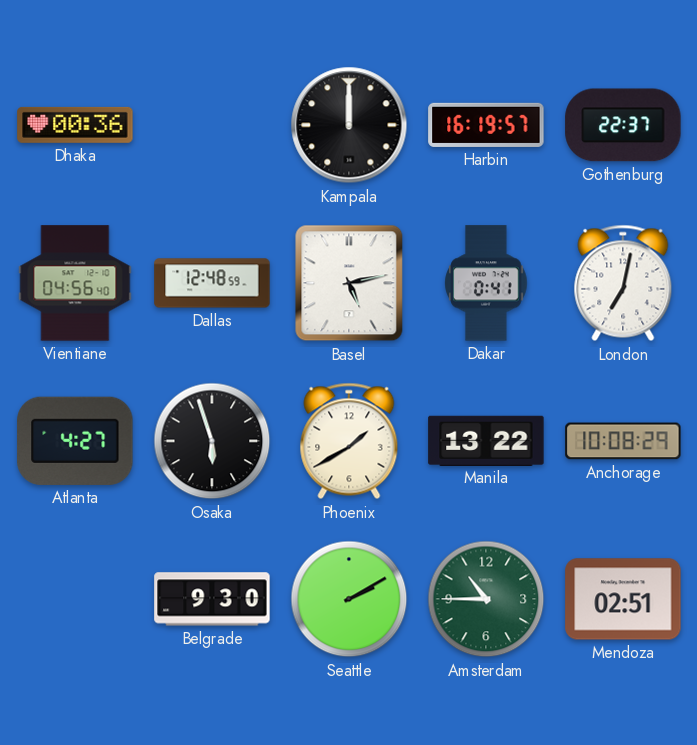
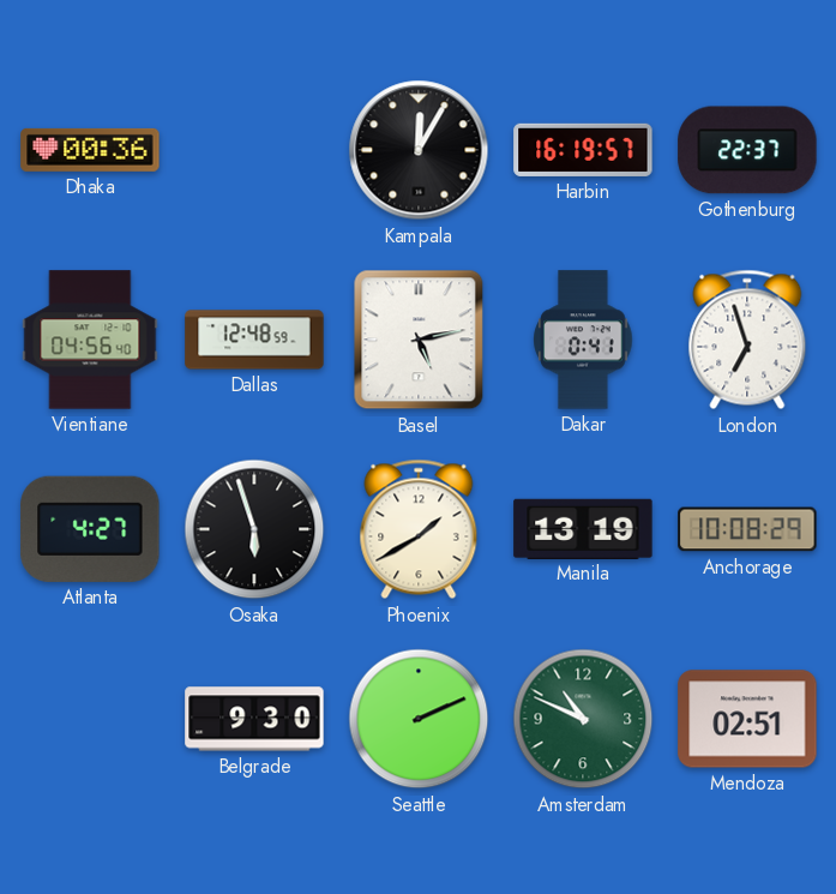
Kampala: 12:00 -> 12:05
London: 7:02 -> 6:57
Manila: 13:22 -> 13:19
Seattle: 2:10 -> 2:11
Amsterdam: 10:45 -> 10:49
